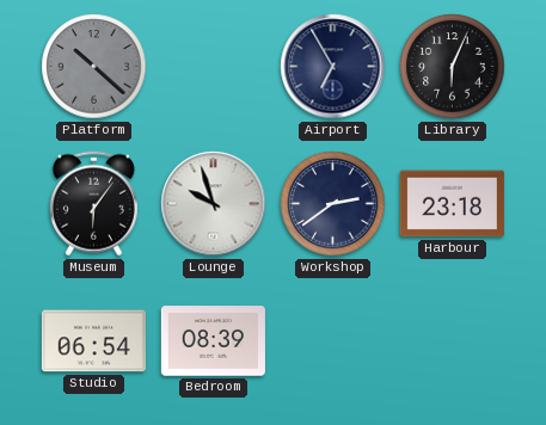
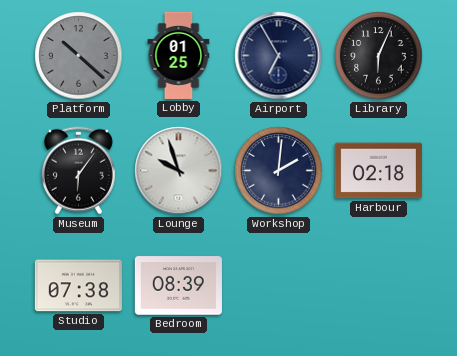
Lobby: none -> 01:25
Workshop: 2:39 -> 2:01
Harbour: 23:18 -> 02:18
Studio: 06:54 -> 07:38
